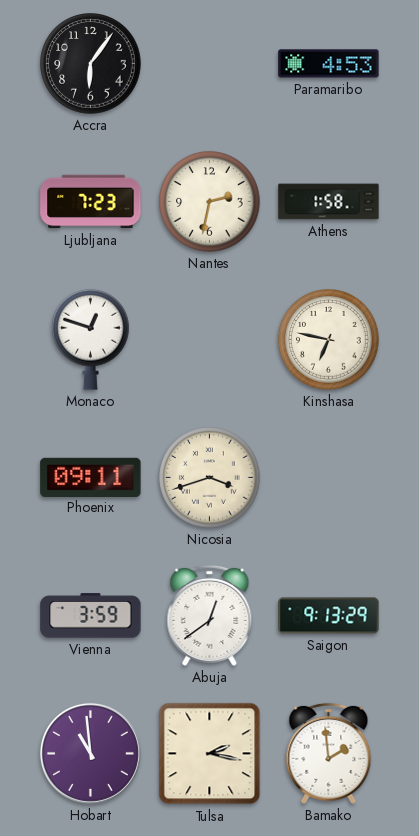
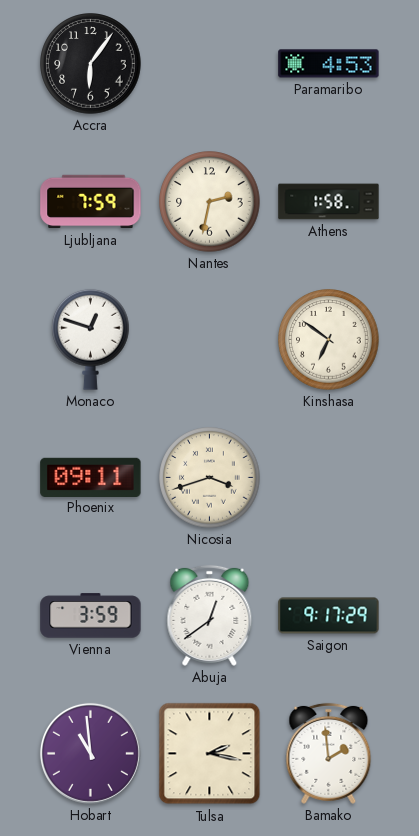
Ljubljana: 7:23 -> 7:59
Kinshasa: 6:47 -> 6:51
Saigon: 9:13 -> 9:17
